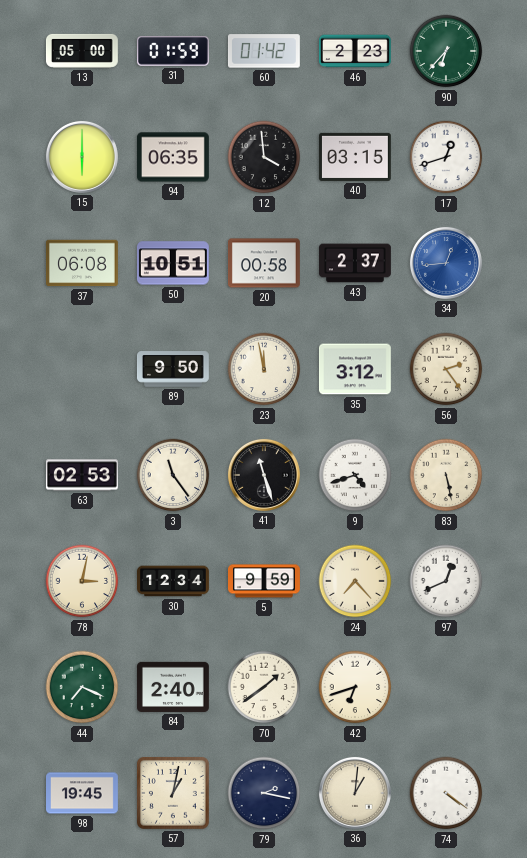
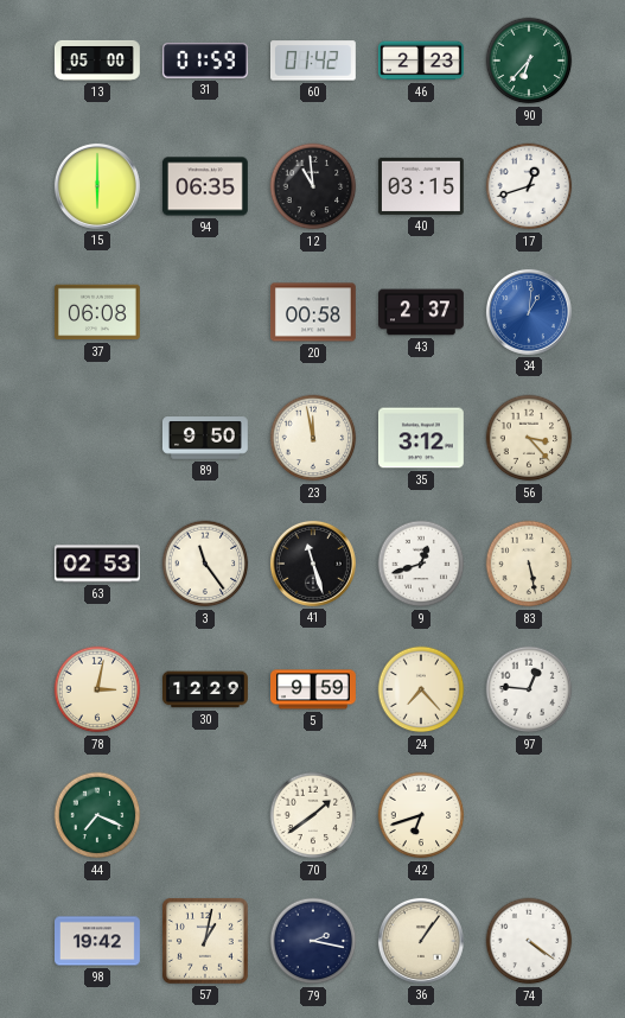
12: 3:59 -> 10:59
50: 10:51 -> none
34: 12:44 -> 1:01
56: 2:24 -> 3:23
9: 4:42 -> 12:42
30: 12:34 -> 12:29
97: 12:41 -> 12:46
84: 2:40 -> none
98: 19:45 -> 19:42
36: 1:01 -> 1:06
